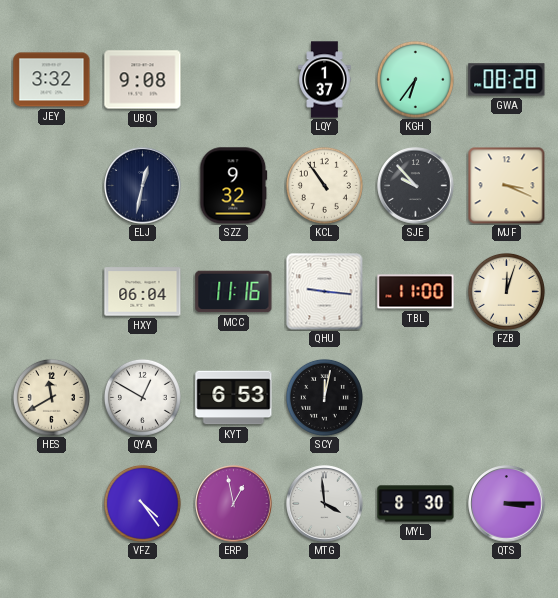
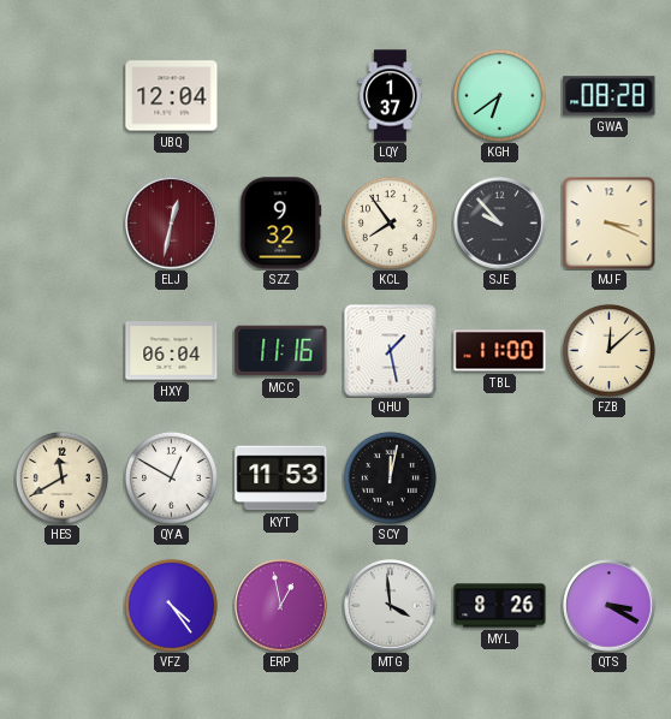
JEY: 3:32 -> none
UBQ: 9:08 -> 12:04
KGH: 6:36 -> 6:39
ELJ dial: navy -> burgundy
KCL: 10:54 -> 7:54
QHU: 9:16 -> 1:28
FZB: 12:03 -> 12:08
KYT: 6:53 -> 11:53
MYL: 8:30 -> 8:26
QTS: 3:15 -> 3:20
